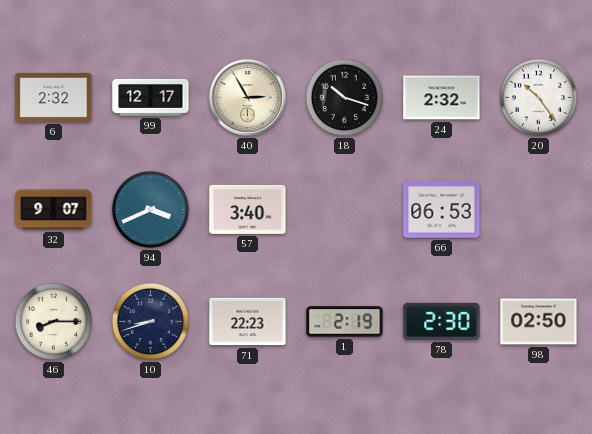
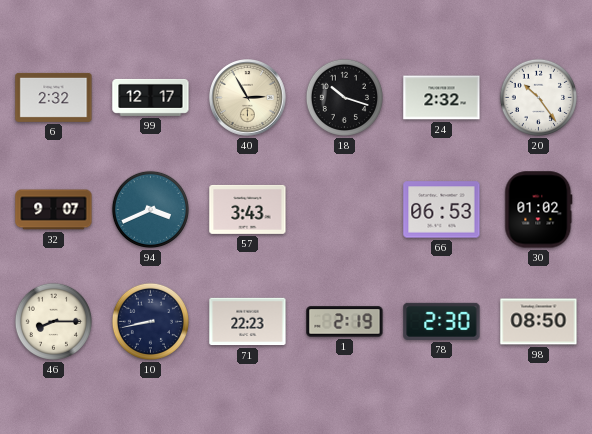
57: 3:40 -> 3:43
30: none -> 01:02
10: 8:42 -> 8:43
98: 02:50 -> 08:50
